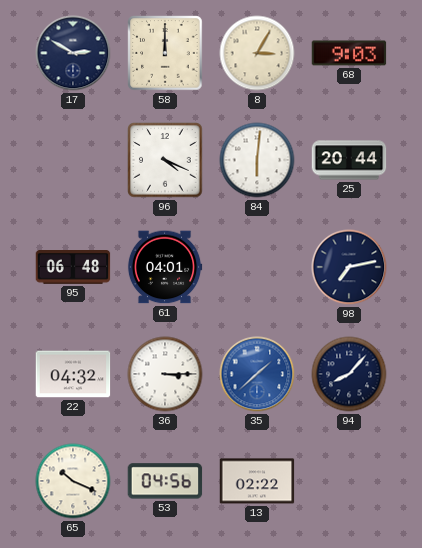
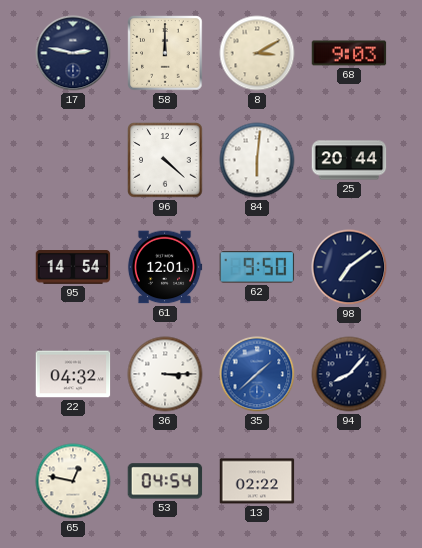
17: 2:50 -> 2:47
8: 3:05 -> 3:10
96: 4:19 -> 4:22
95: 06:48 -> 14:54
61: 04:01 -> 12:01
62: none -> 9:50
98: 7:13 -> 7:09
65: 10:19 -> 12:47
53: 04:56 -> 04:54
